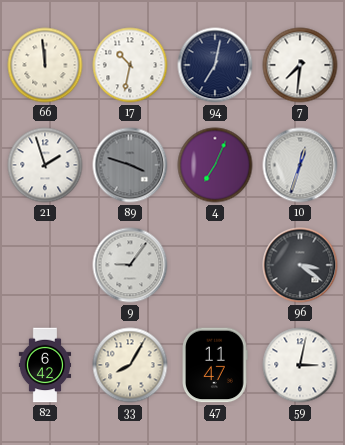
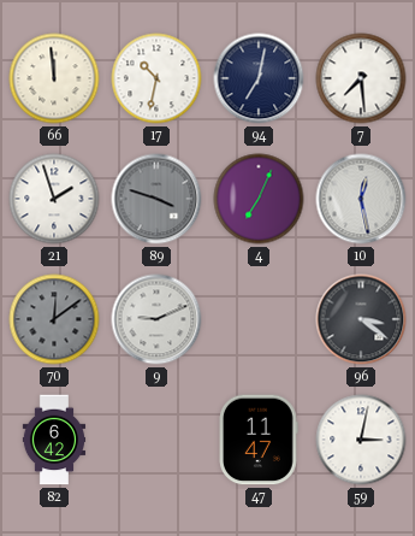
7: 7:31 -> 7:29
10: 12:33 -> 12:28
70: none -> 12:09
9: 9:06 -> 9:11
33: 8:05 -> none
